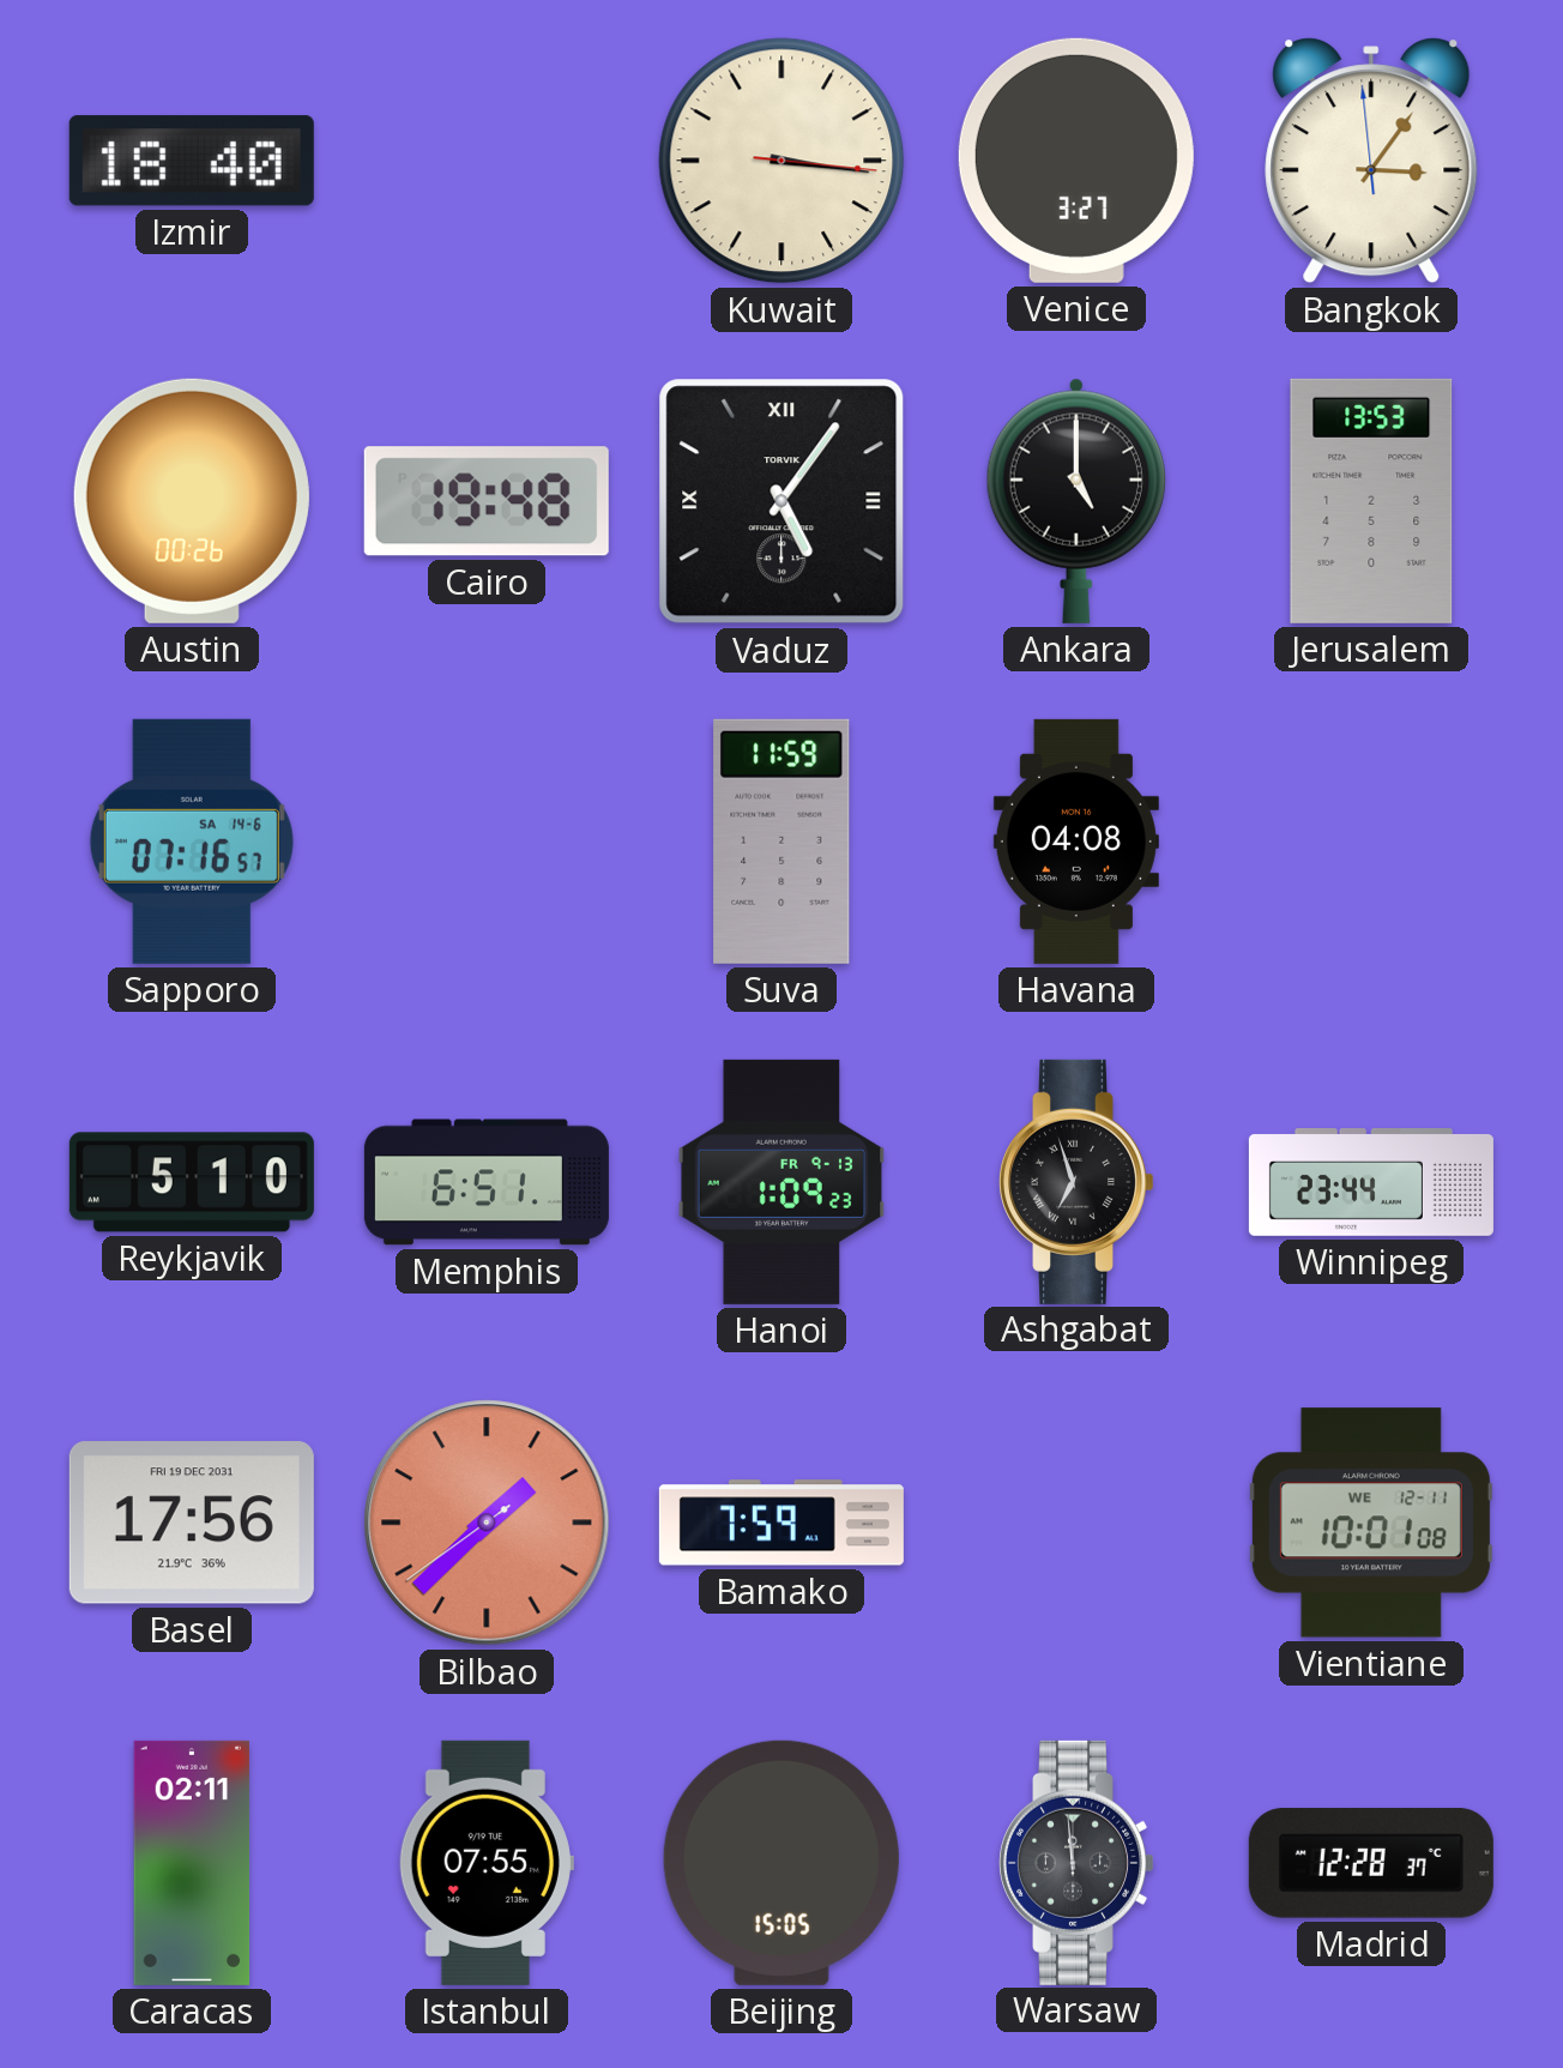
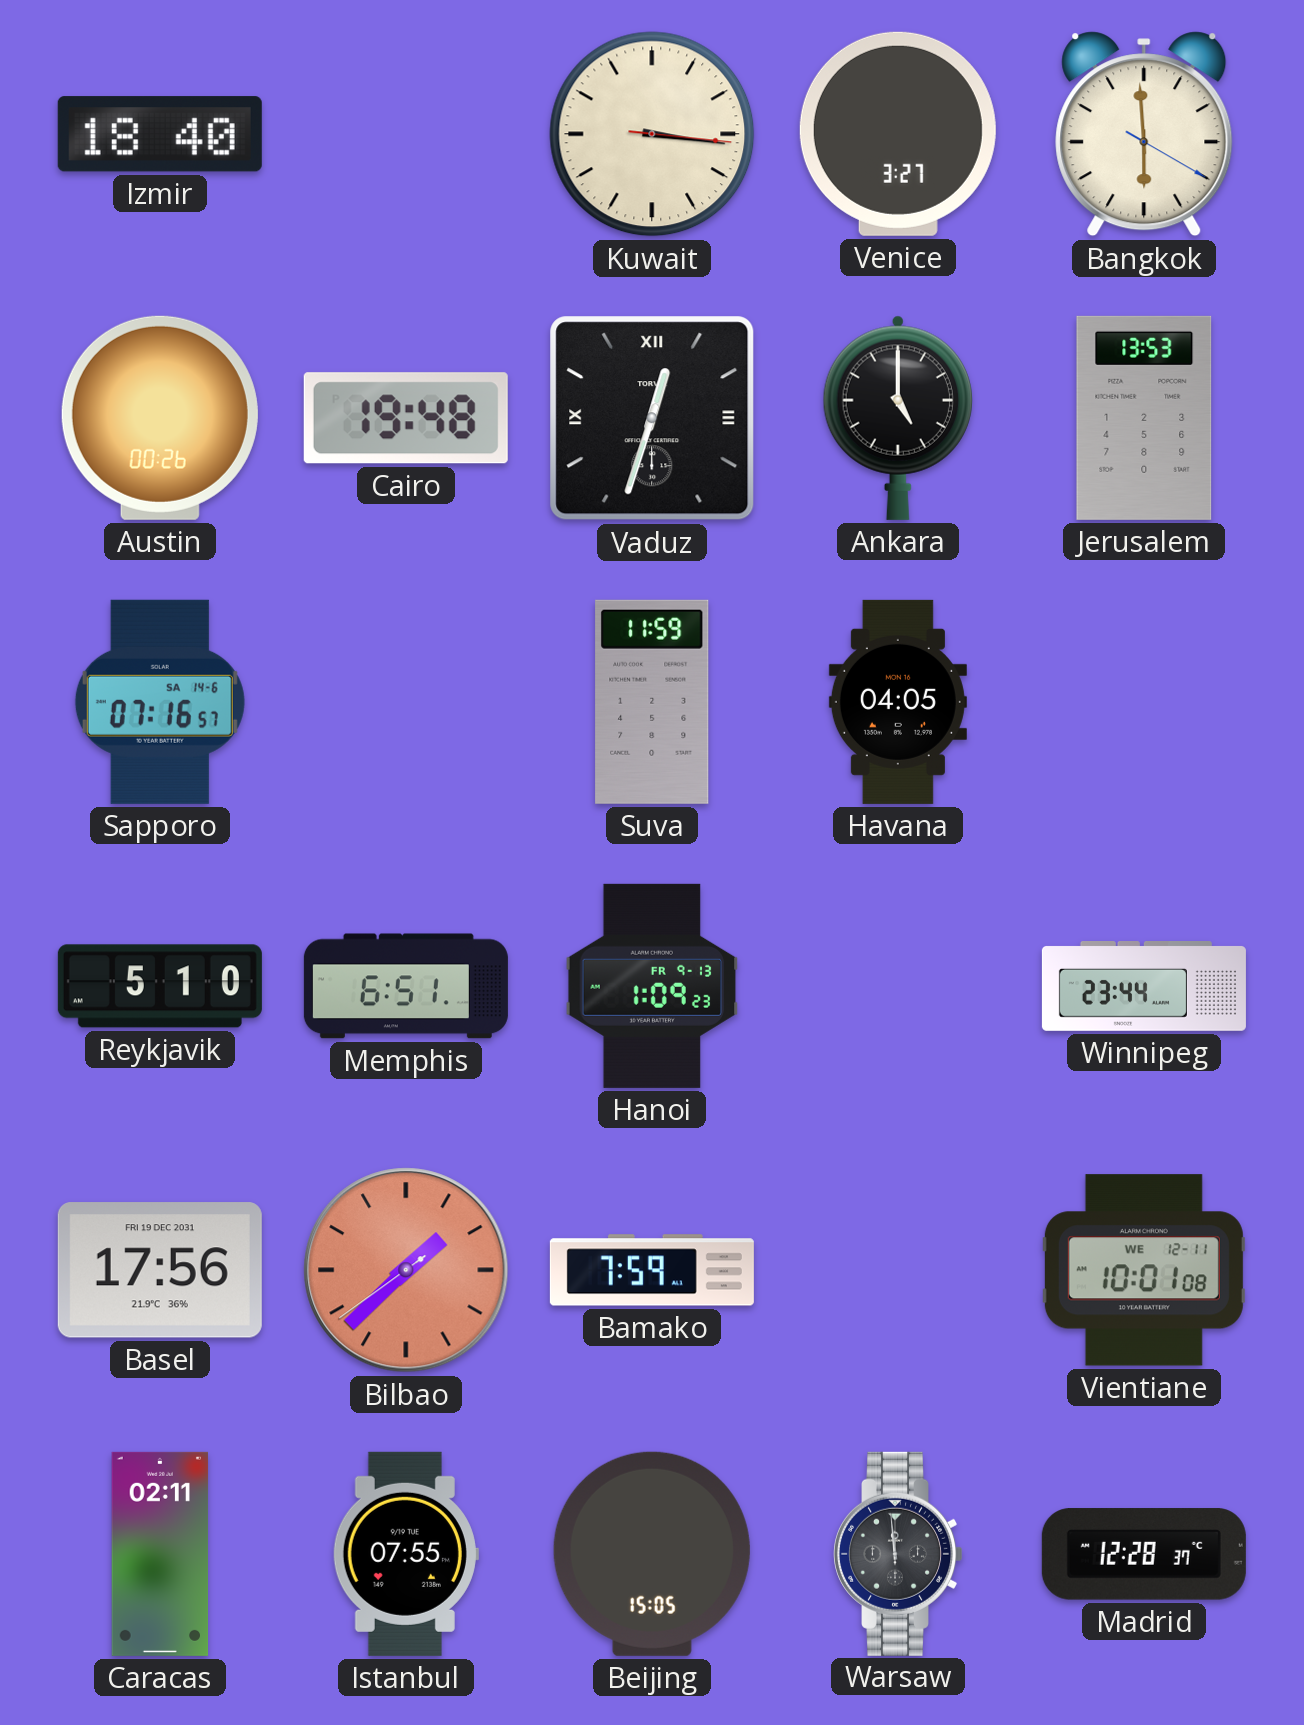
Bangkok: 3:05 -> 5:59
Vaduz: 5:06 -> 12:33
Havana: 04:08 -> 04:05
Ashgabat: 6:57 -> none
